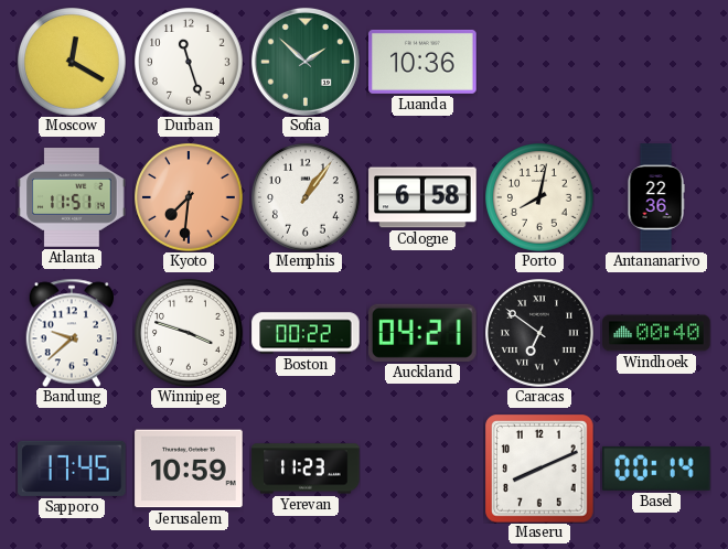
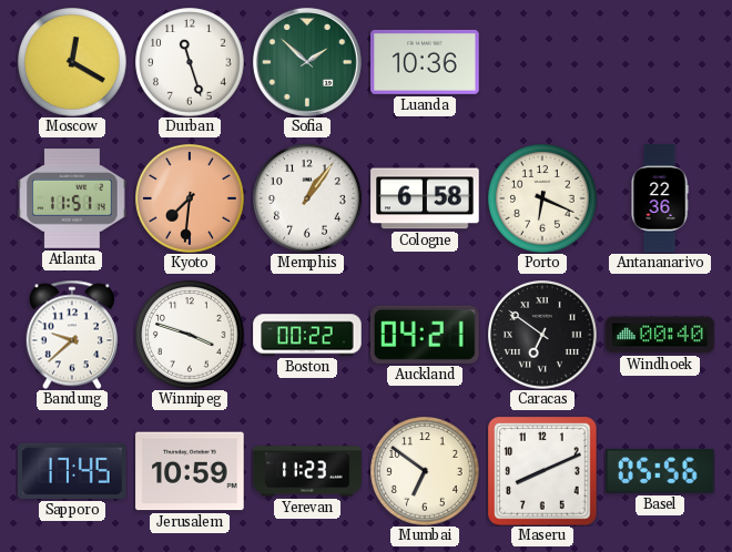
Porto: 8:02 -> 6:19
Mumbai: none -> 6:51
Basel: 00:14 -> 05:56
